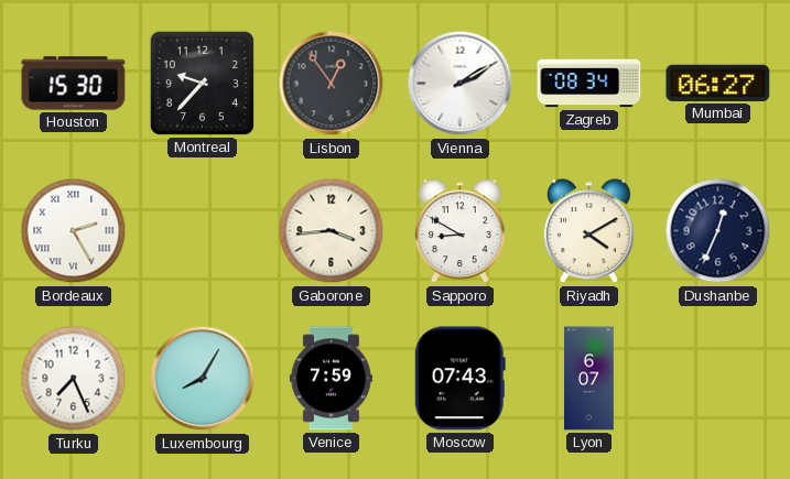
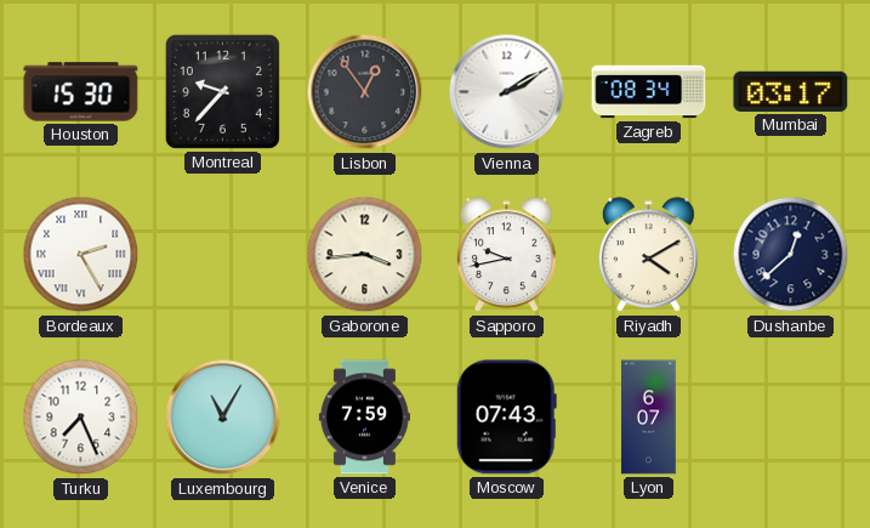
Mumbai: 06:27 -> 03:17
Sapporo: 8:50 -> 9:43
Dushanbe: 12:34 -> 12:38
Luxembourg: 8:05 -> 11:05
